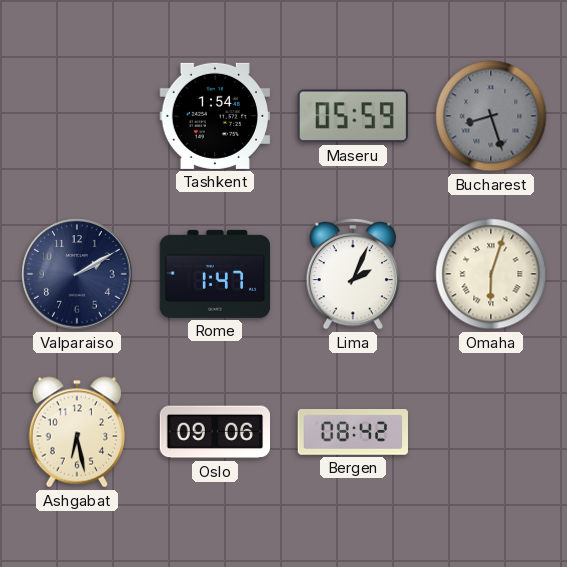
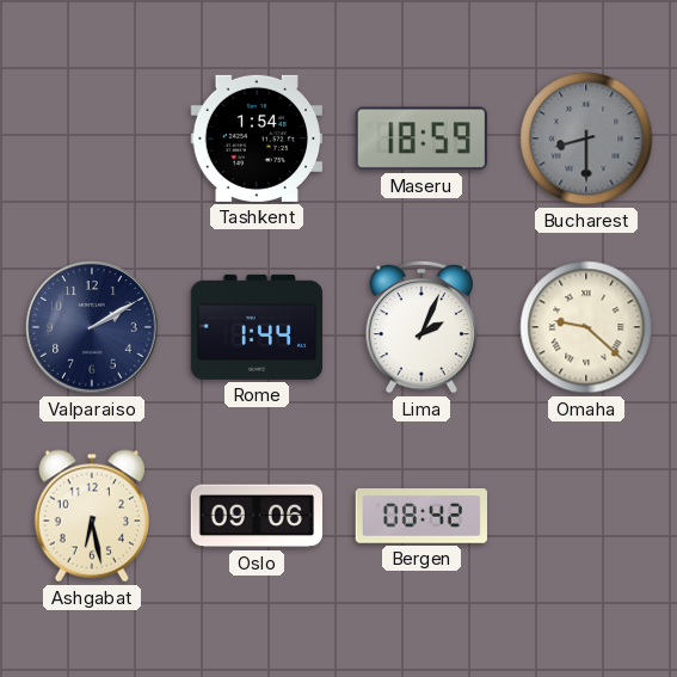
Maseru: 05:59 -> 18:59
Bucharest: 8:27 -> 8:30
Rome: 1:47 -> 1:44
Omaha: 6:03 -> 9:22
